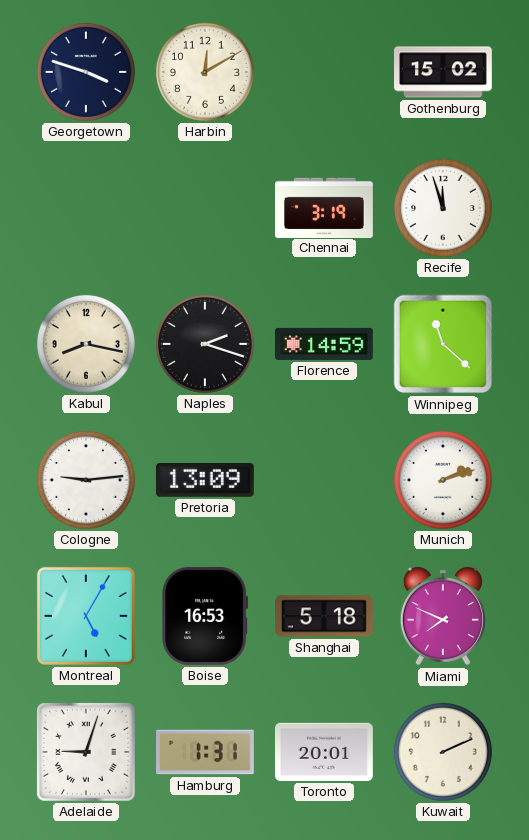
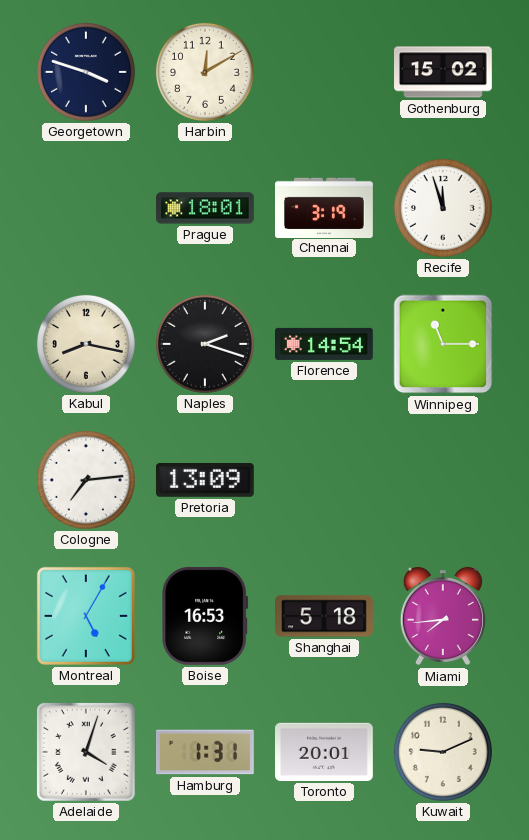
Prague: none -> 18:01
Florence: 14:59 -> 14:54
Winnipeg: 11:22 -> 11:15
Cologne: 9:14 -> 7:14
Munich: 2:12 -> none
Miami: 7:49 -> 7:44
Adelaide: 9:03 -> 4:03
Kuwait: 2:11 -> 9:11
